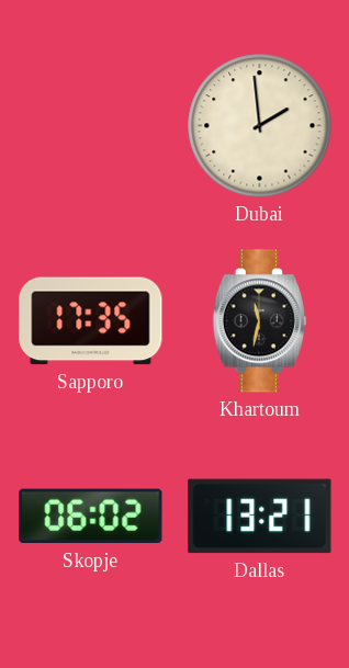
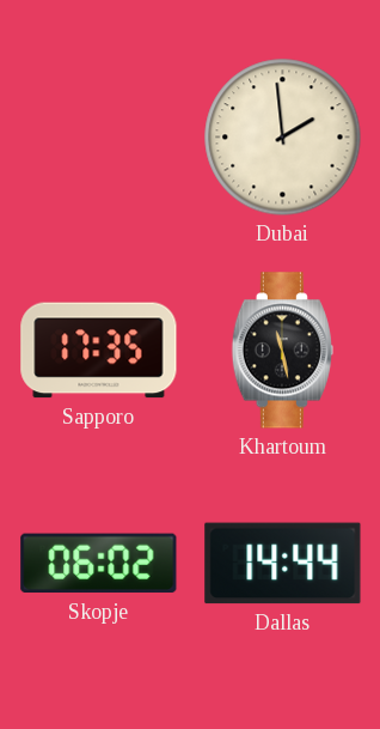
Khartoum: 11:32 -> 11:28
Dallas: 13:21 -> 14:44
